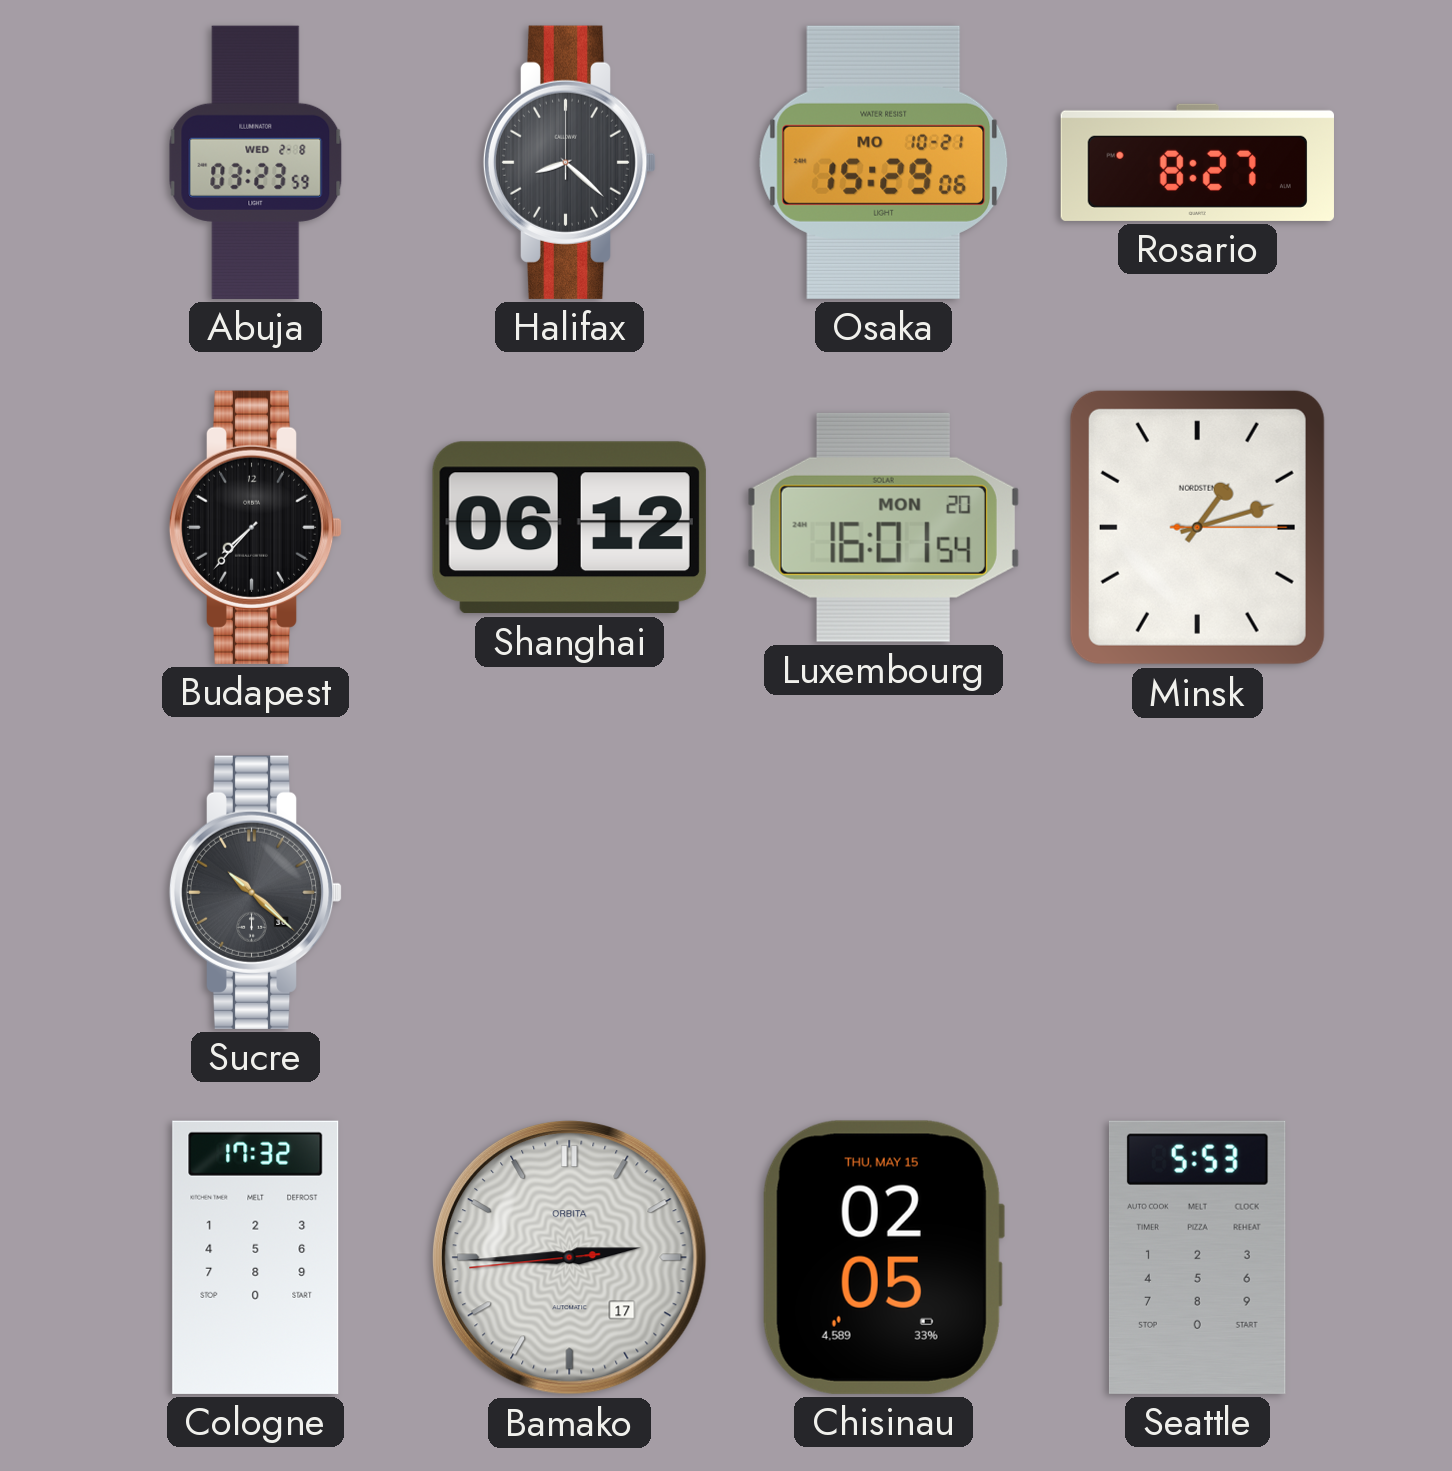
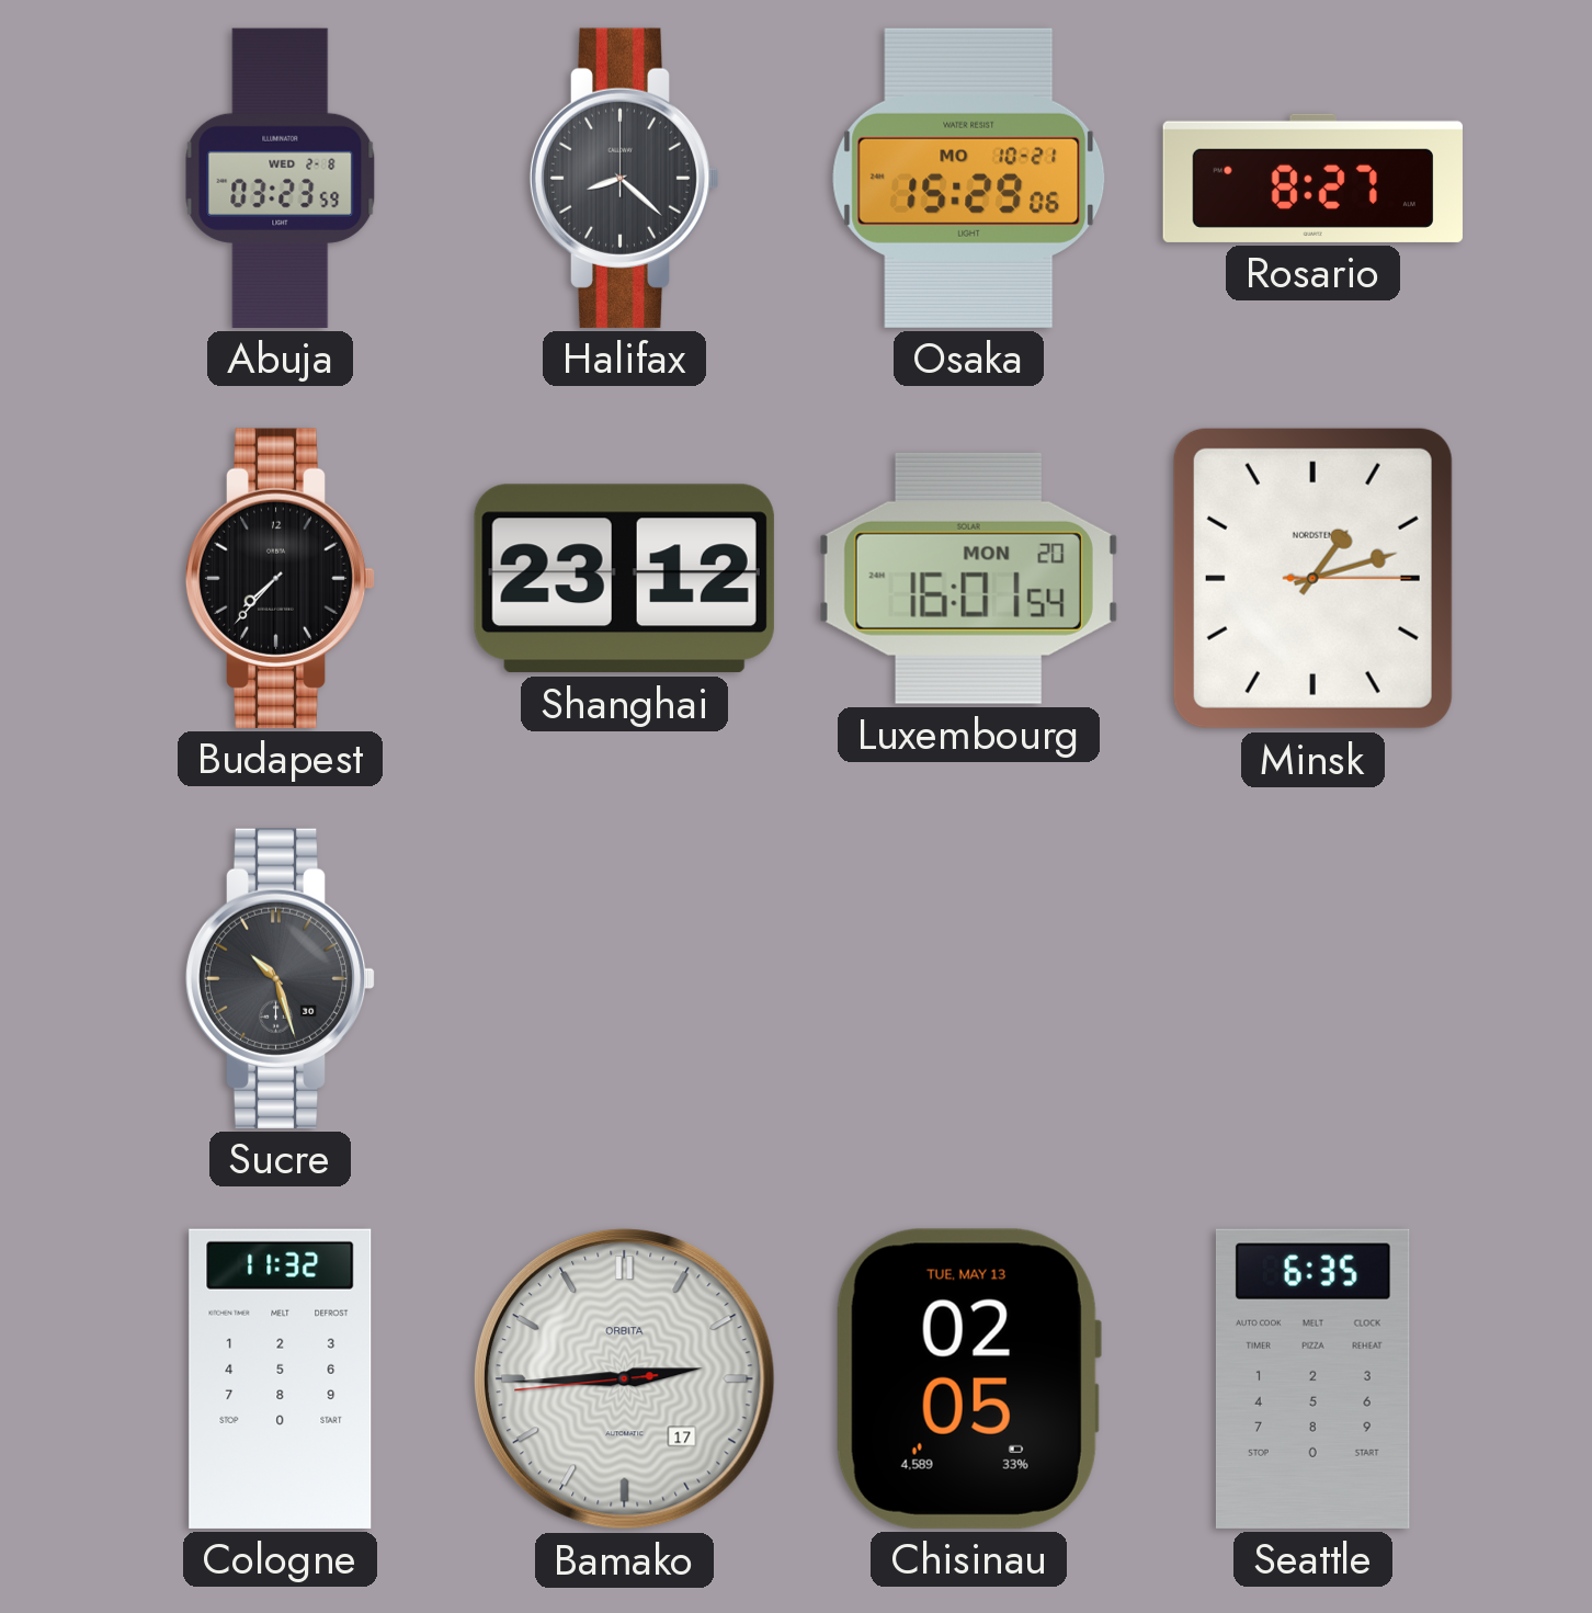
Shanghai: 06:12 -> 23:12
Sucre: 10:22 -> 10:27
Cologne: 17:32 -> 11:32
Chisinau date: THU, MAY 15 -> TUE, MAY 13
Seattle: 5:53 -> 6:35
